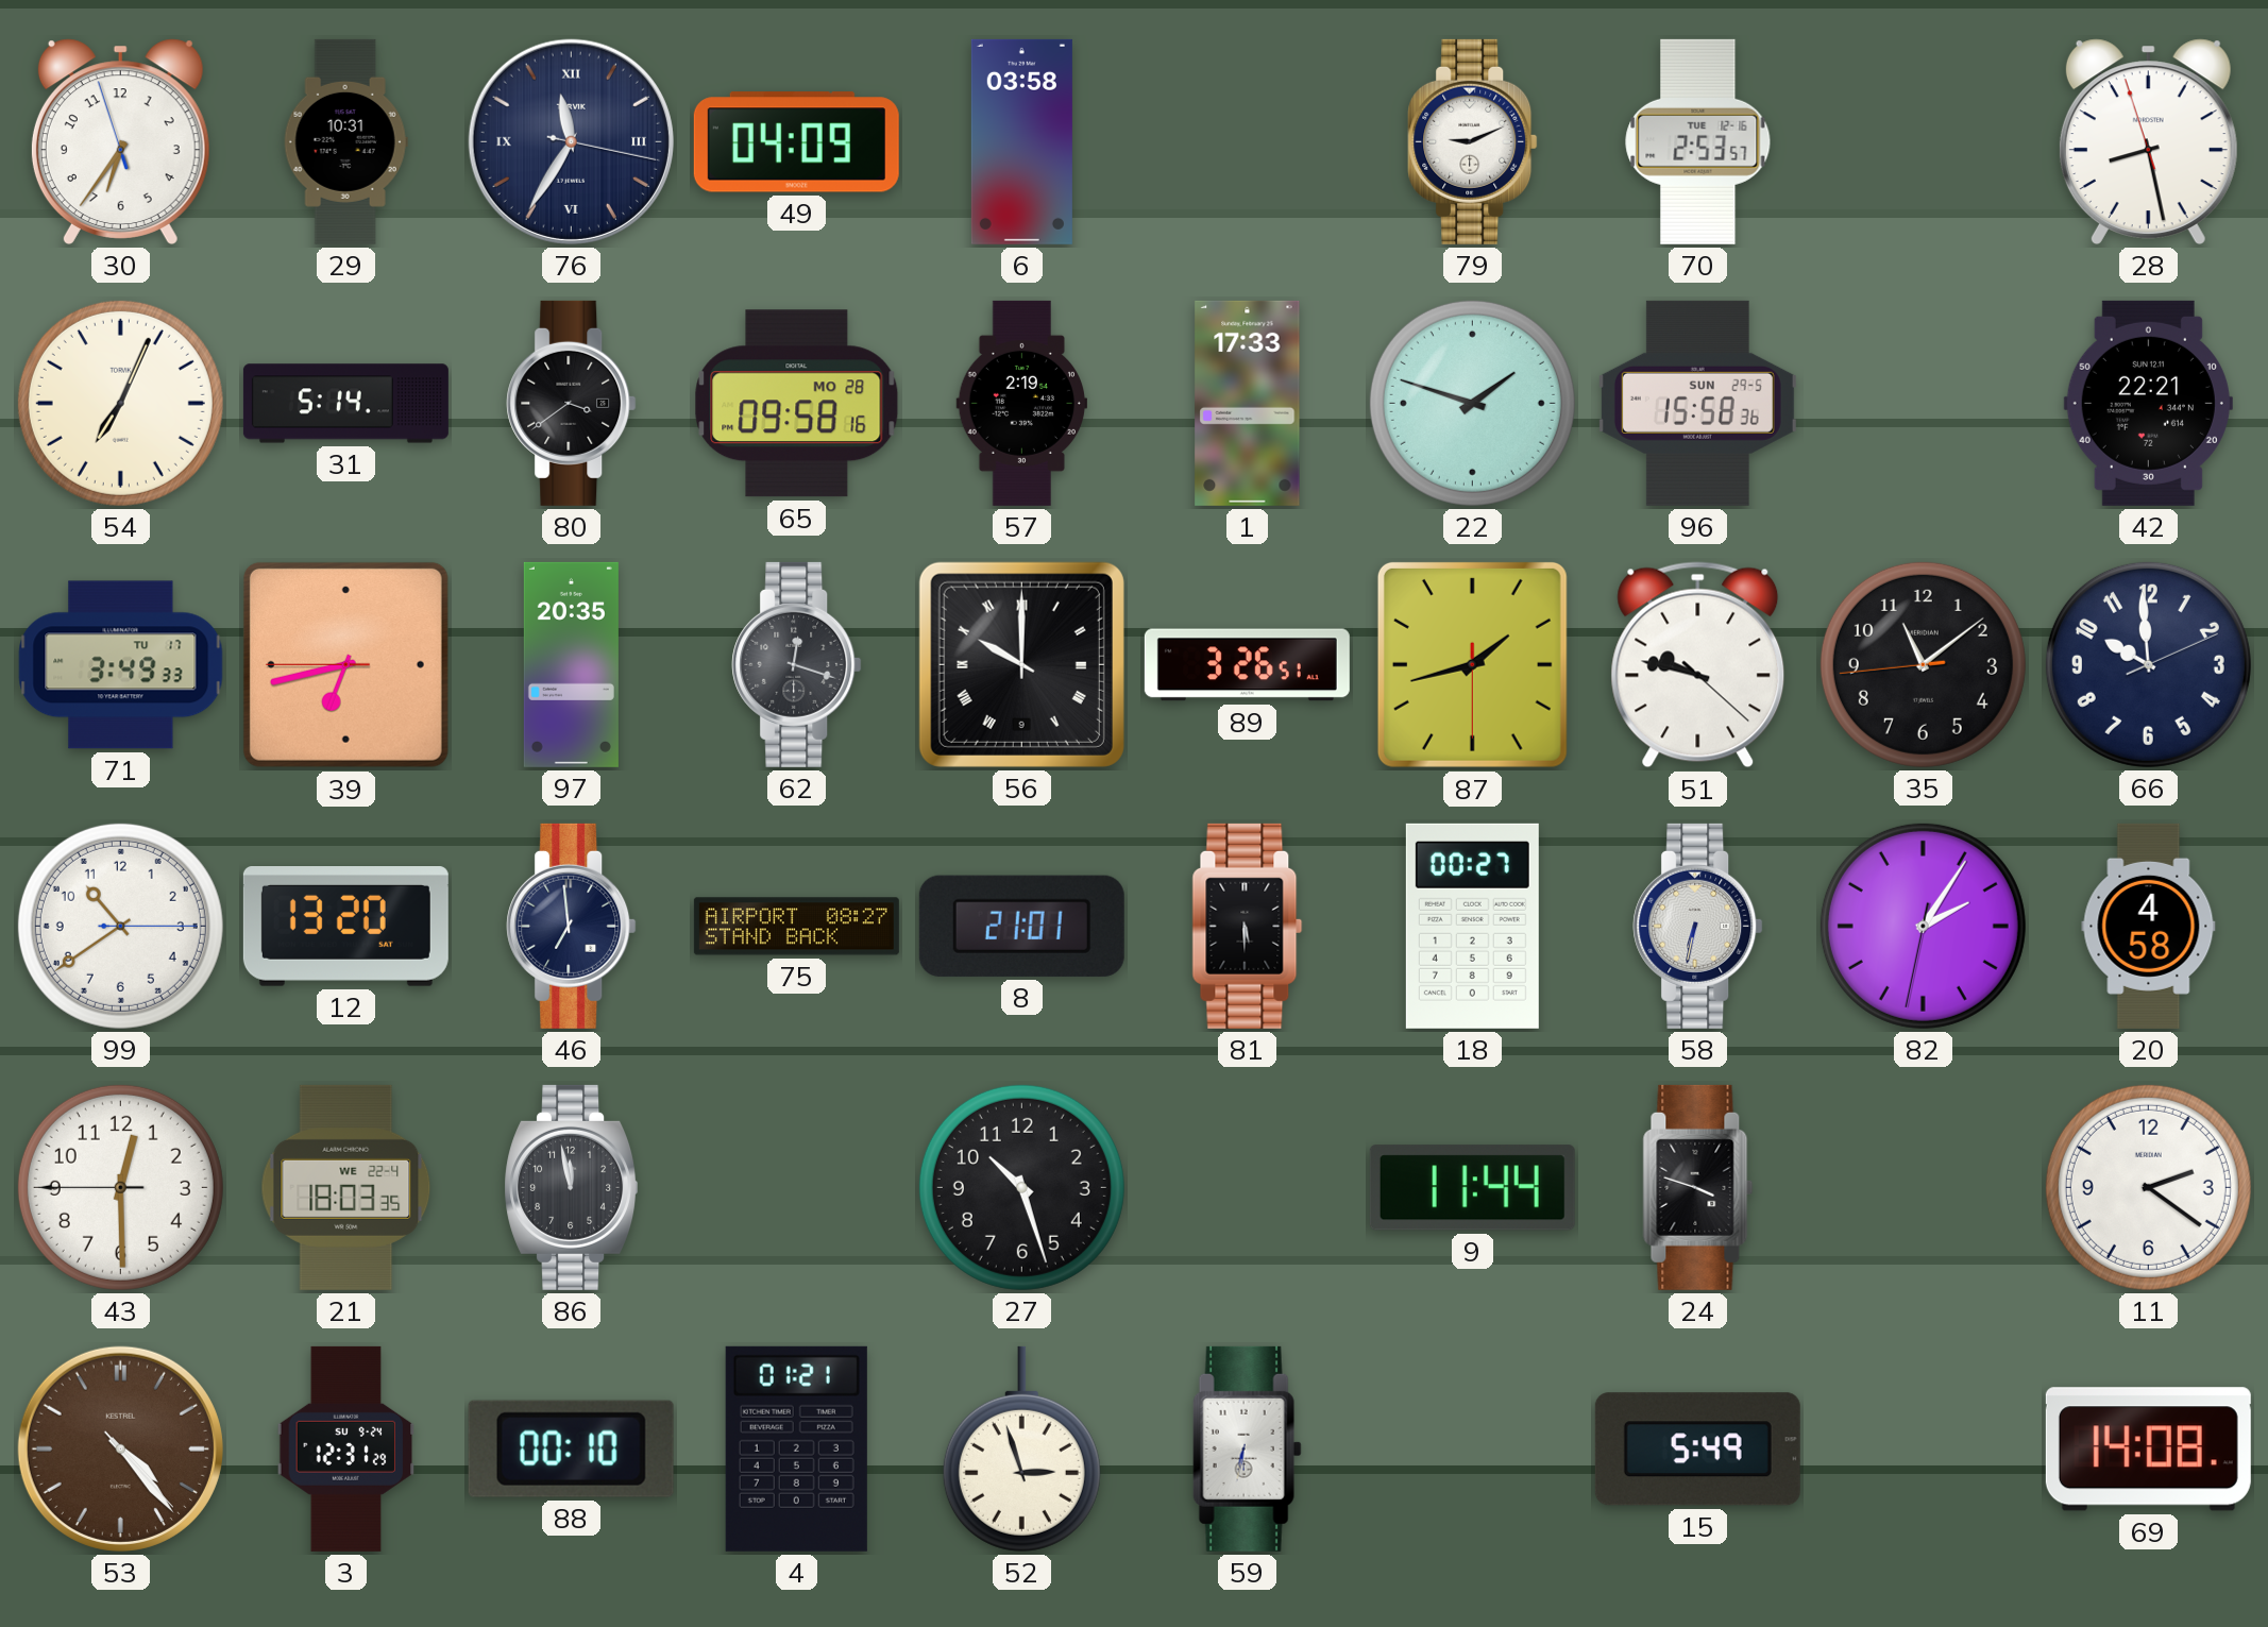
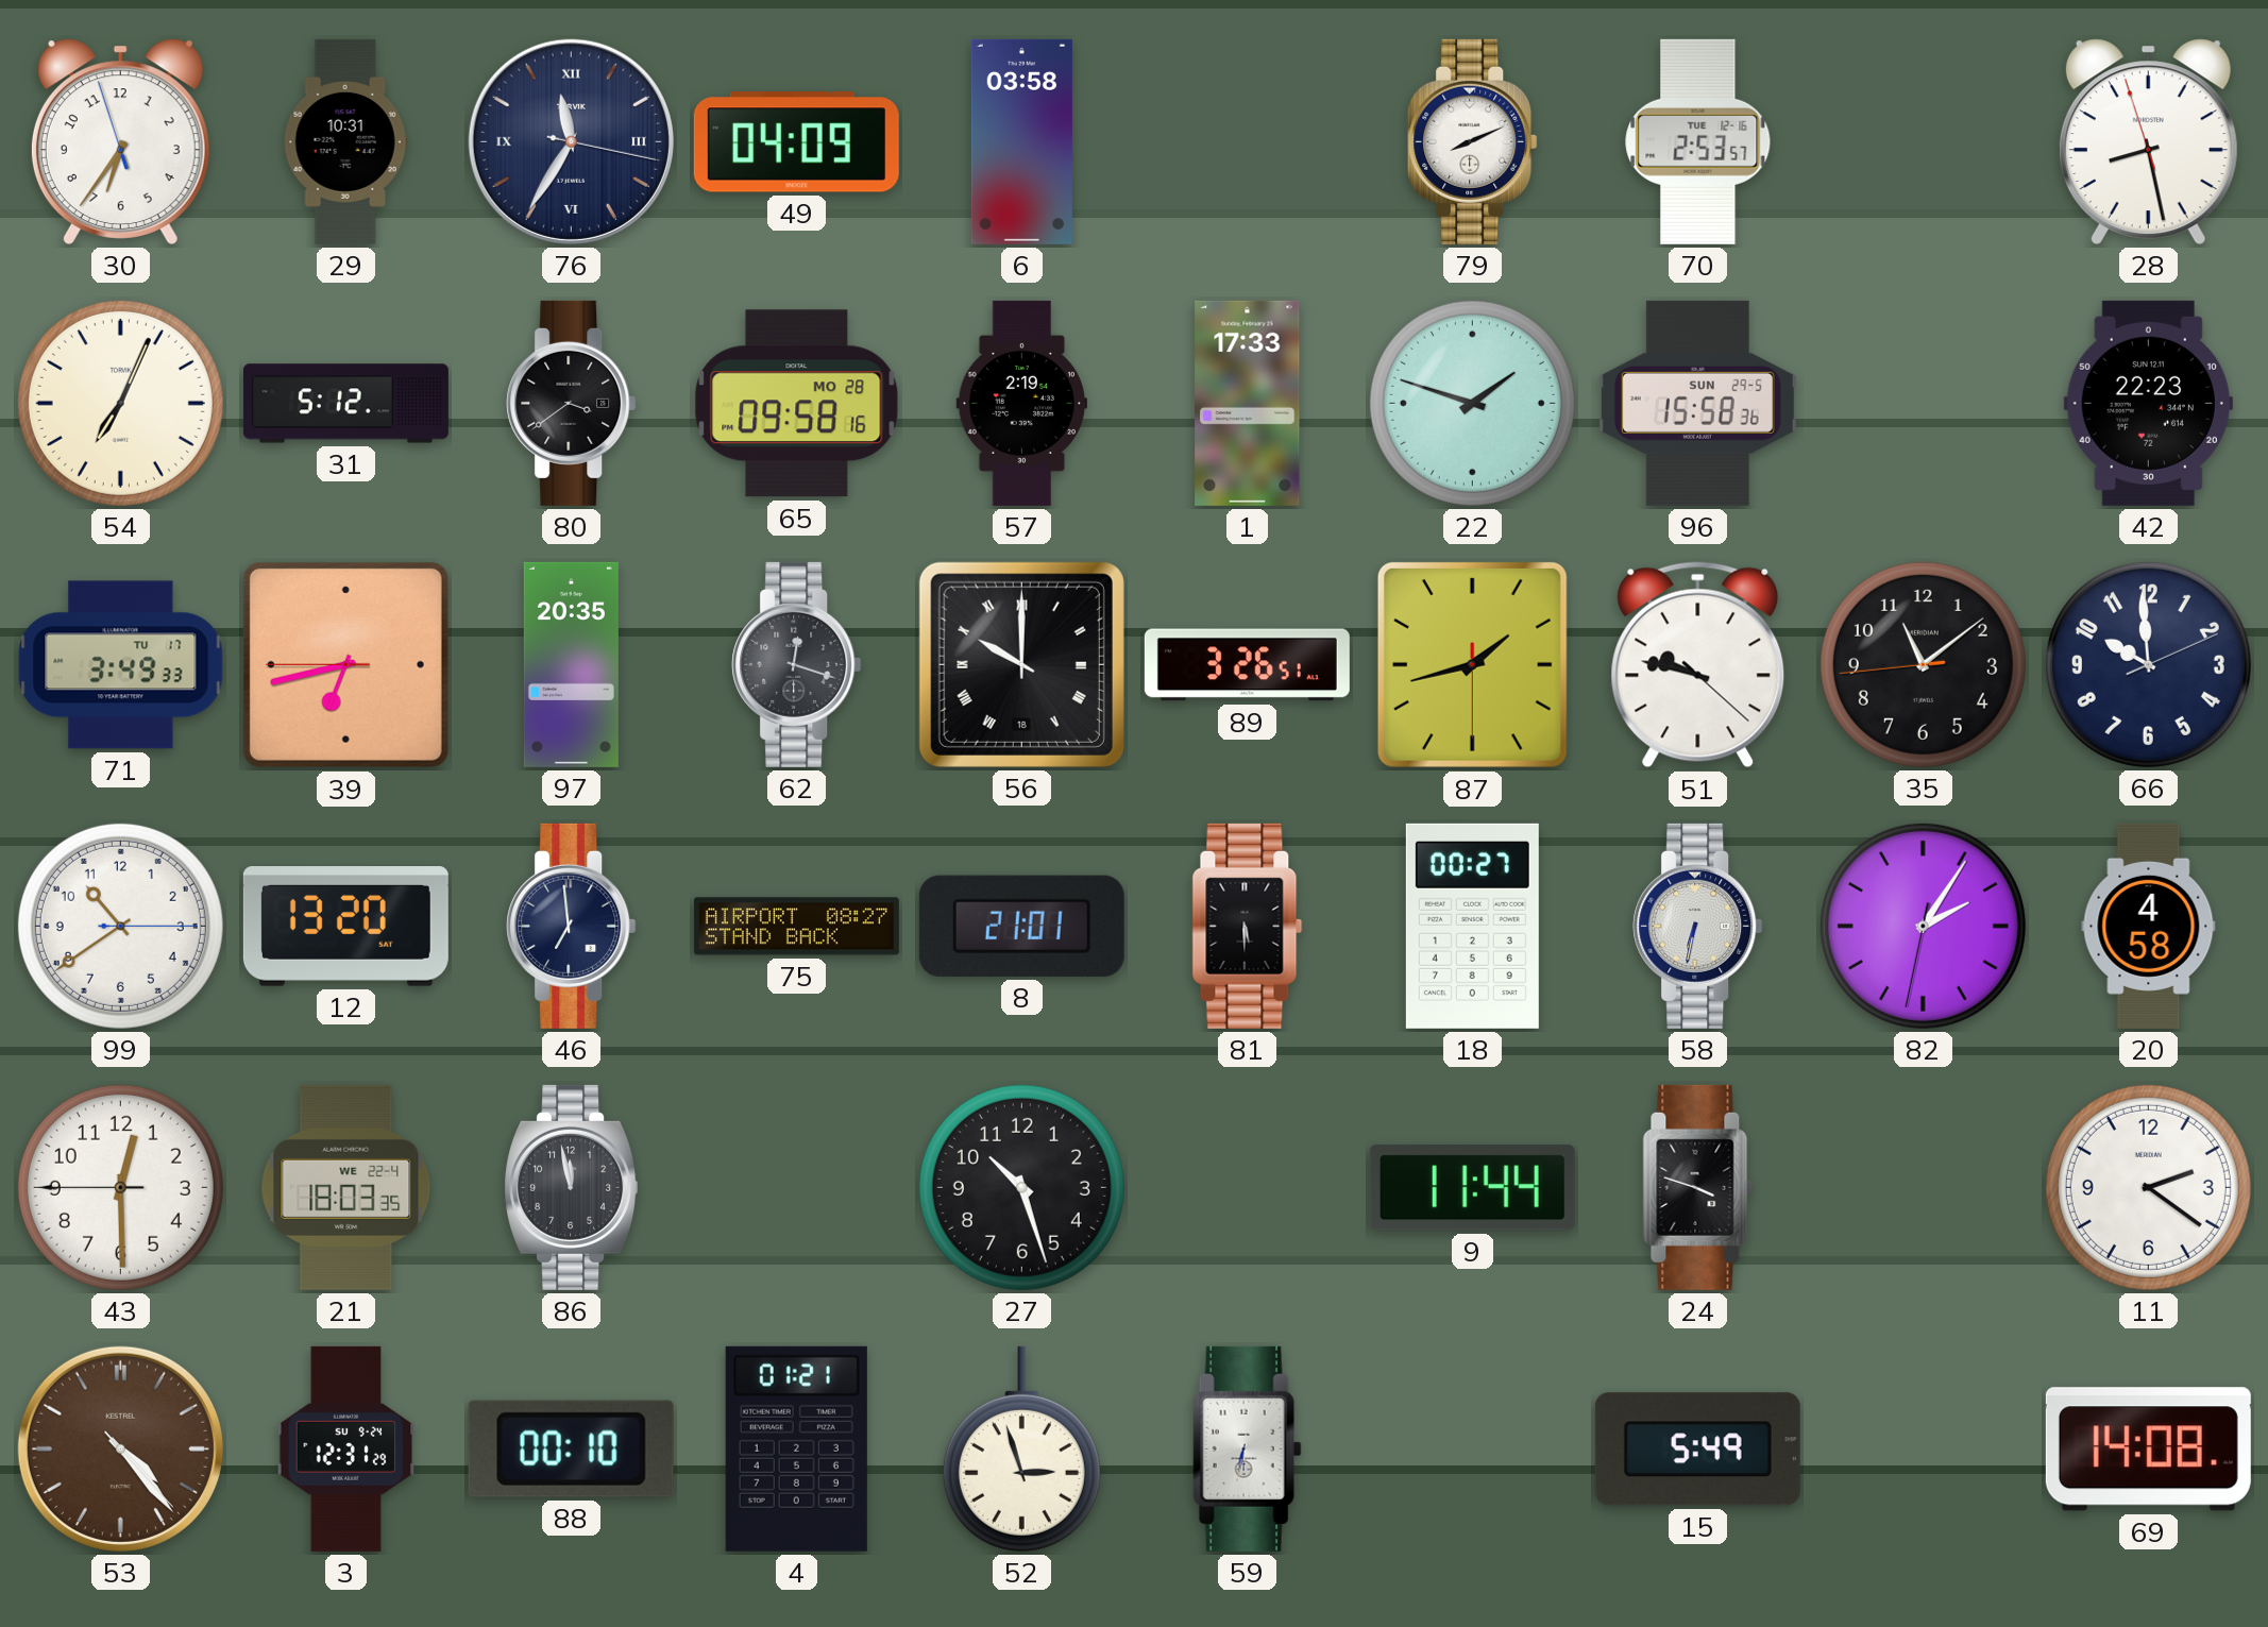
79: 9:11 -> 8:11
31: 5:14 -> 5:12
42: 22:21 -> 22:23
56 date: 9 -> 18
